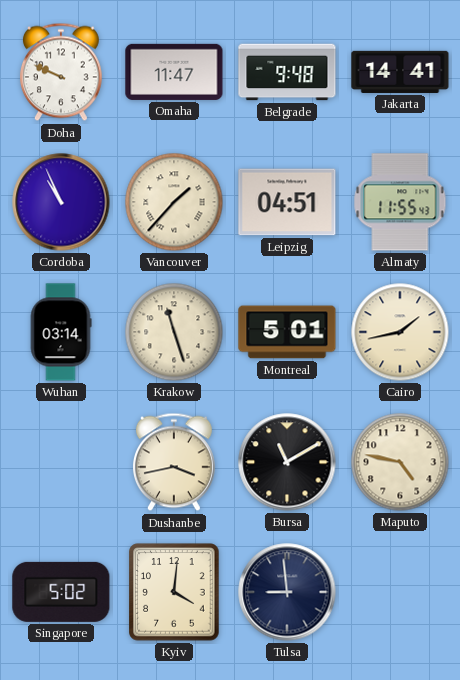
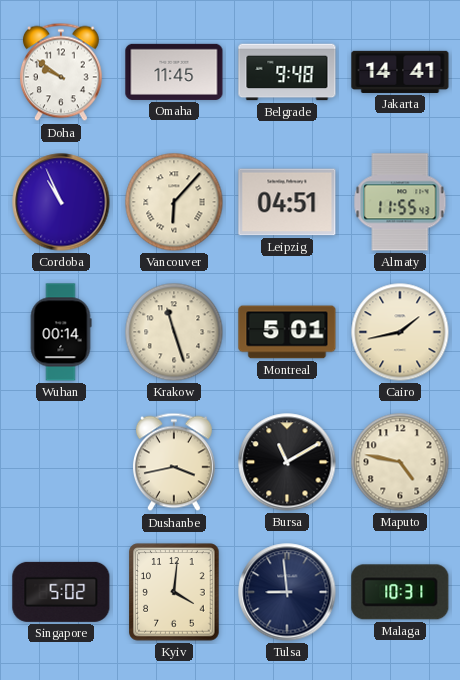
Doha: 9:49 -> 9:51
Omaha: 11:47 -> 11:45
Vancouver: 1:37 -> 6:07
Wuhan: 03:14 -> 00:14
Malaga: none -> 10:31
